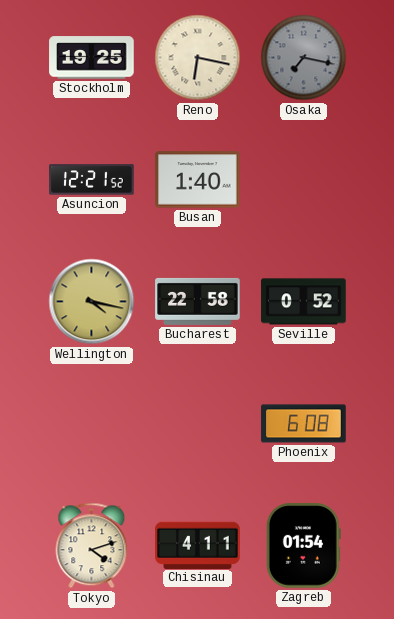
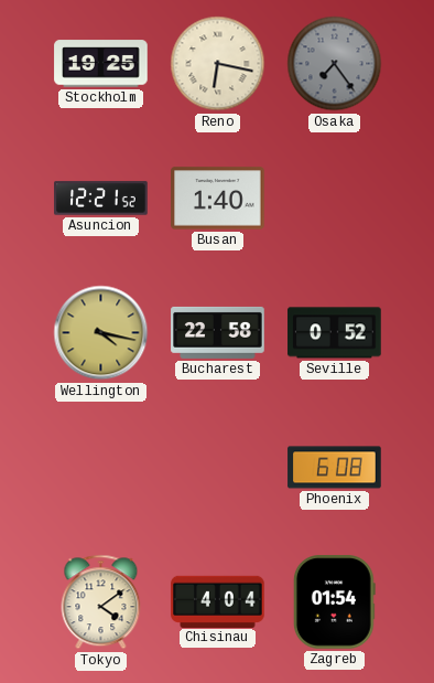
Osaka: 7:17 -> 7:24
Tokyo: 4:12 -> 4:09
Chisinau: 4:11 -> 4:04
